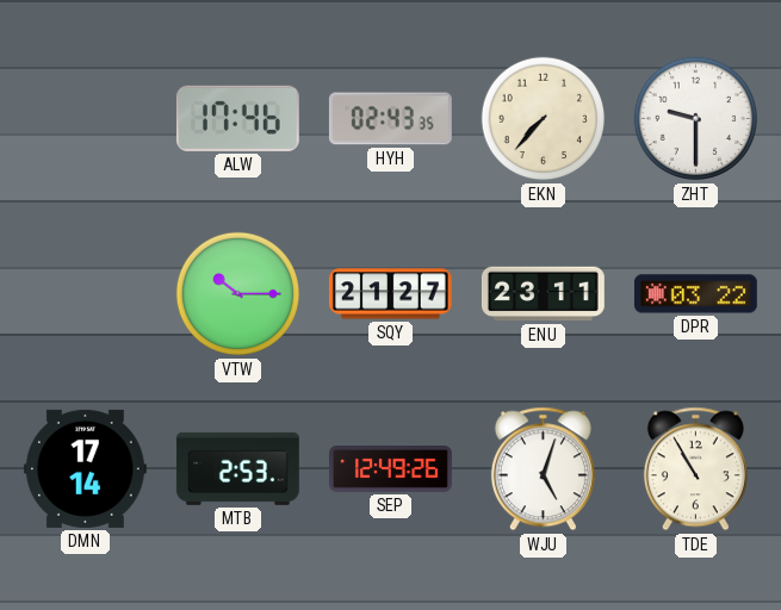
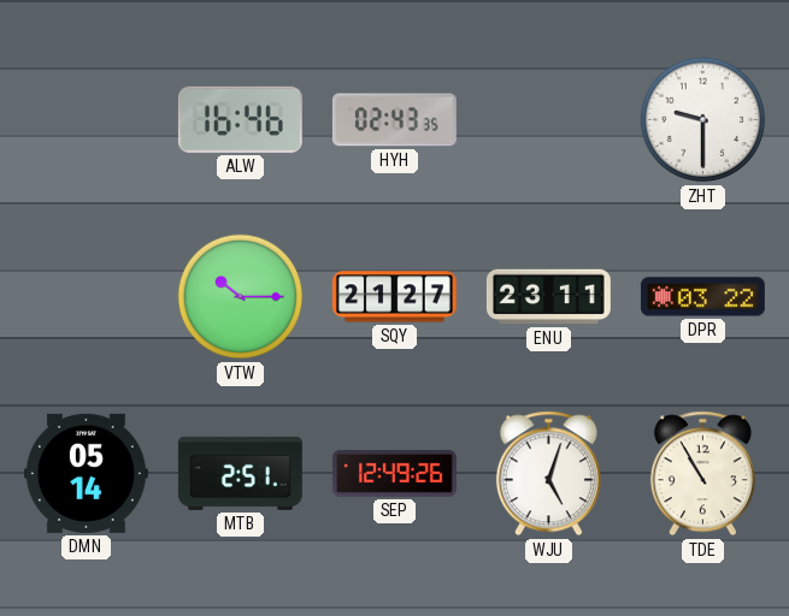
ALW: 17:46 -> 16:46
EKN: 7:37 -> none
DMN: 17:14 -> 05:14
MTB: 2:53 -> 2:51
